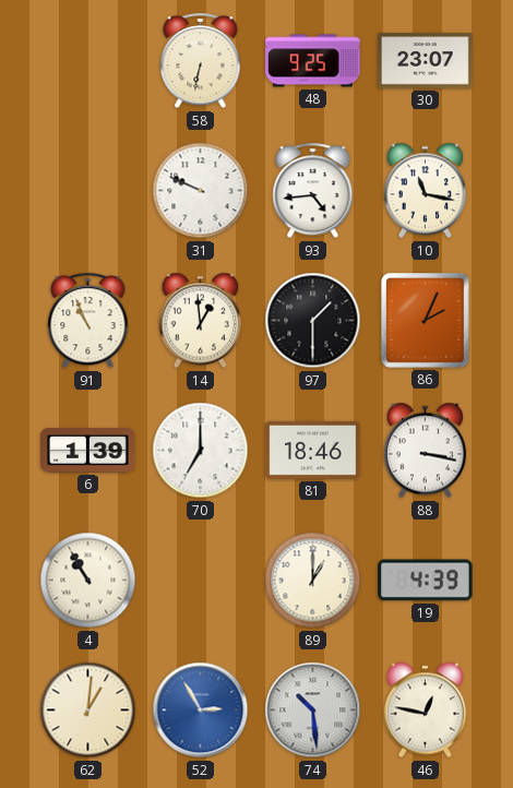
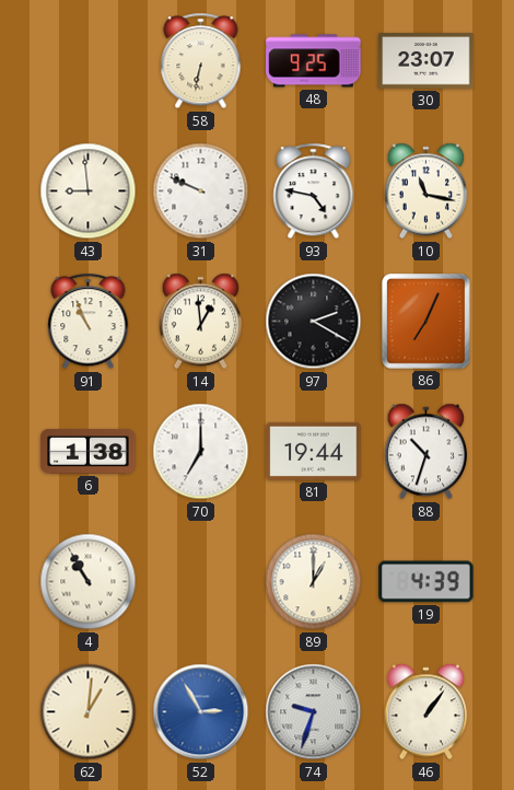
43: none -> 8:59
93: 4:44 -> 4:47
97: 1:30 -> 2:20
86: 2:04 -> 7:04
6: 1:39 -> 1:38
81: 18:46 -> 19:44
88: 3:17 -> 10:33
74: 10:29 -> 9:33
46: 12:47 -> 1:06
